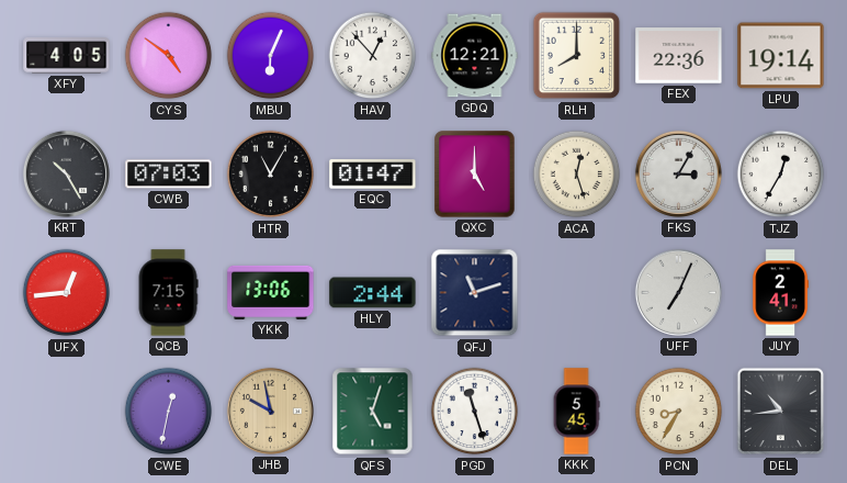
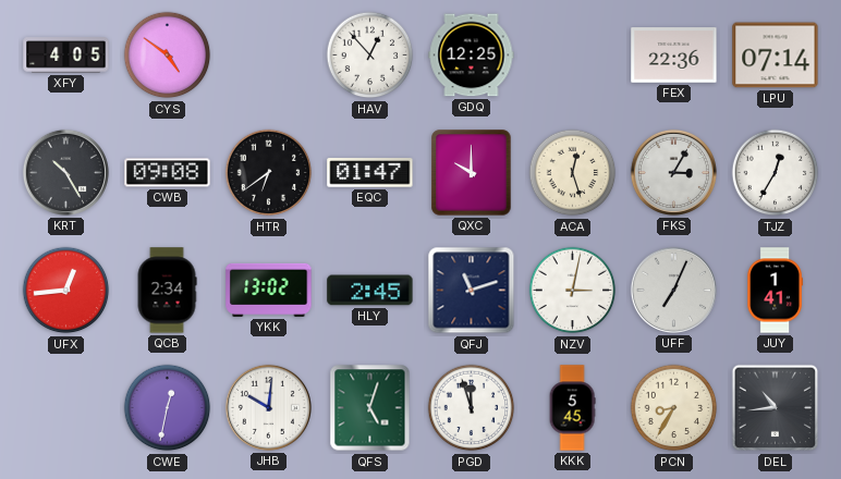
MBU: 6:04 -> none
GDQ: 12:21 -> 12:25
RLH: 8:00 -> none
LPU: 19:14 -> 07:14
CWB: 07:03 -> 09:08
HTR: 11:05 -> 6:39
QXC: 5:00 -> 10:00
QCB: 7:15 -> 2:34
YKK: 13:06 -> 13:02
HLY: 2:44 -> 2:45
NZV: none -> 3:02
JUY: 2:41 -> 1:41
JHB: 9:58 -> 10:01
JHB dial: champagne -> white
PGD: 11:27 -> 11:57
